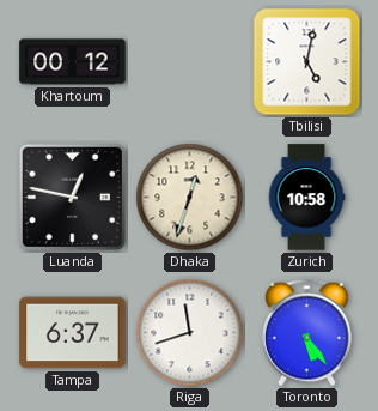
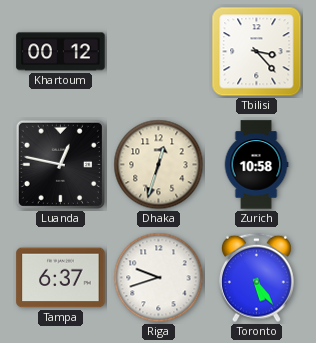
Tbilisi: 5:02 -> 3:23
Riga: 11:42 -> 9:42
